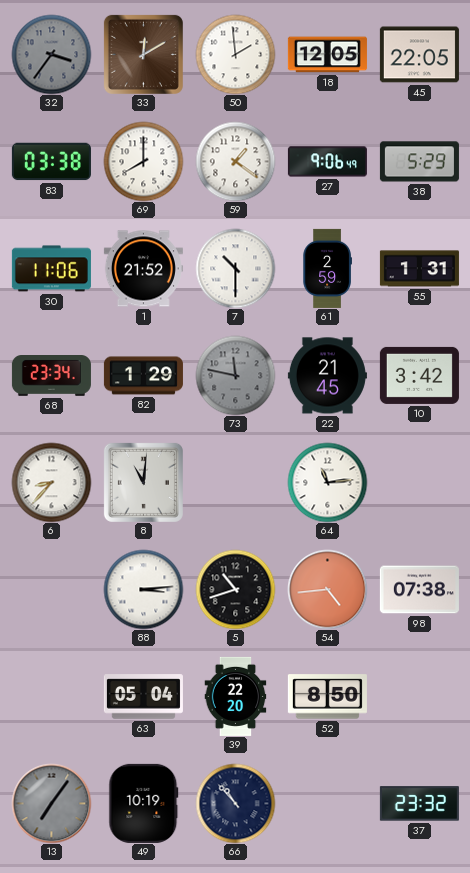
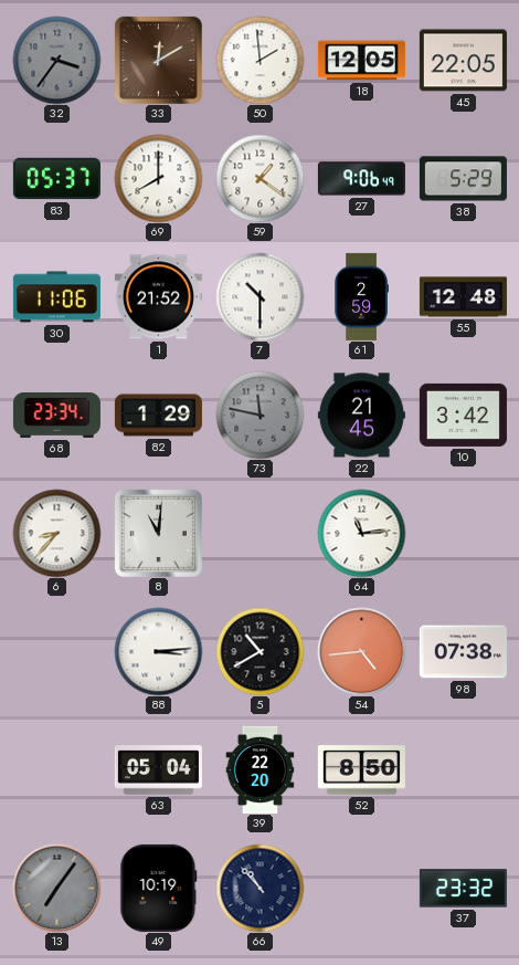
83: 03:38 -> 05:37
55: 1:31 -> 12:48
5: 10:42 -> 10:40
